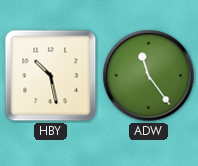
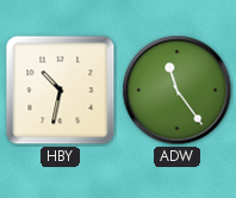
HBY: 10:28 -> 10:32
